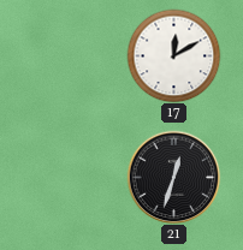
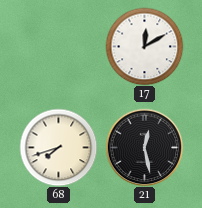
68: none -> 7:42
21: 12:33 -> 12:28
